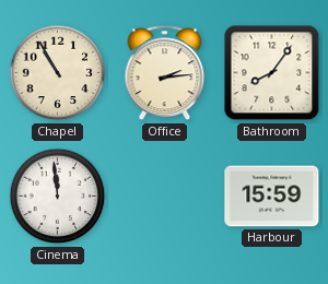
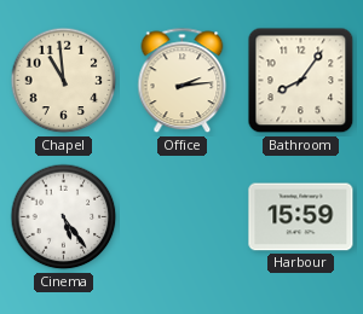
Chapel: 10:55 -> 10:59
Cinema: 11:59 -> 5:24
